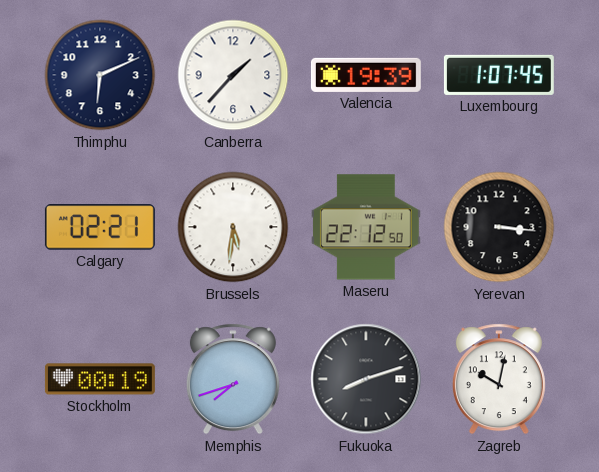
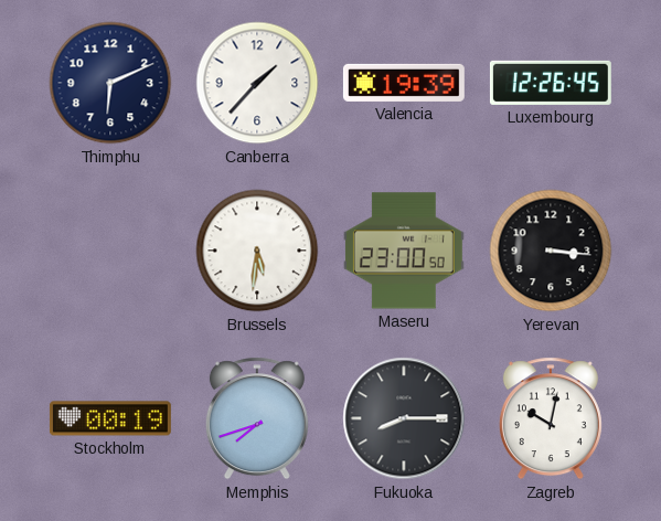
Luxembourg: 1:07 -> 12:26
Calgary: 02:21 -> none
Maseru: 22:12 -> 23:00
Fukuoka: 8:12 -> 8:15
